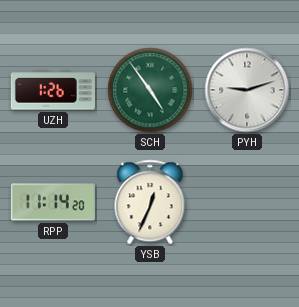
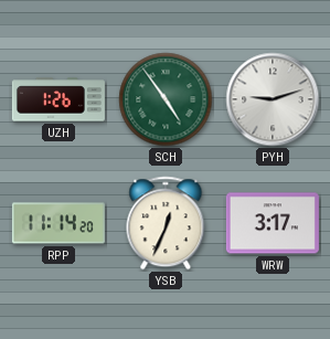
WRW: none -> 3:17
